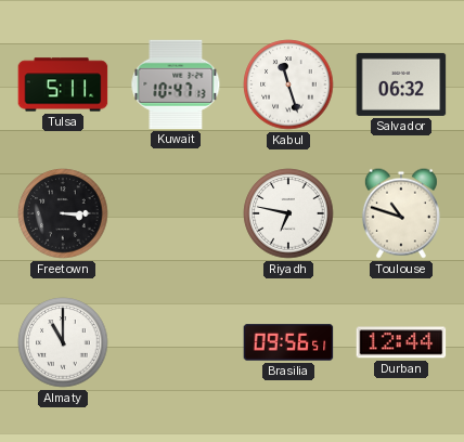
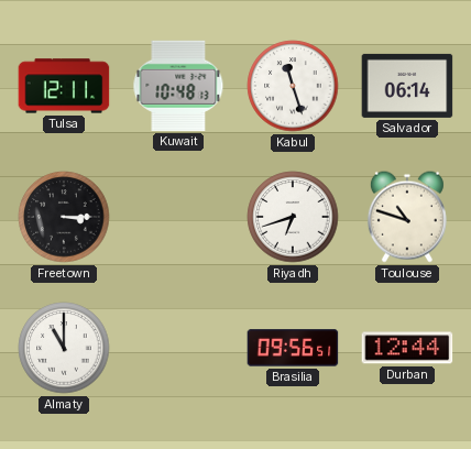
Tulsa: 5:11 -> 12:11
Kuwait: 10:47 -> 10:48
Salvador: 06:32 -> 06:14
Riyadh: 6:47 -> 6:42
